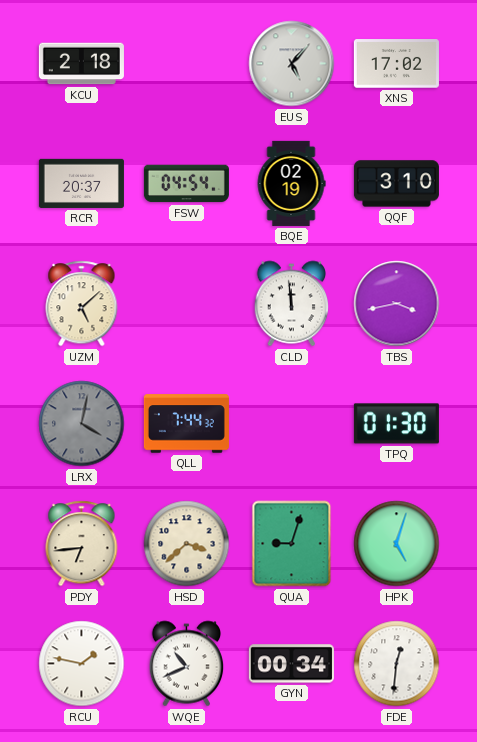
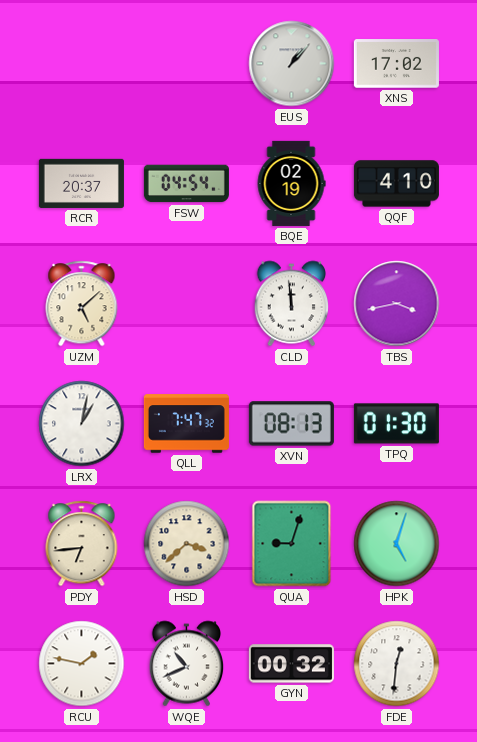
KCU: 2:18 -> none
EUS: 5:07 -> 1:07
QQF: 3:10 -> 4:10
LRX: 4:02 -> 1:02
LRX dial: grey -> white
QLL: 7:44 -> 7:47
XVN: none -> 08:13
GYN: 00:34 -> 00:32
